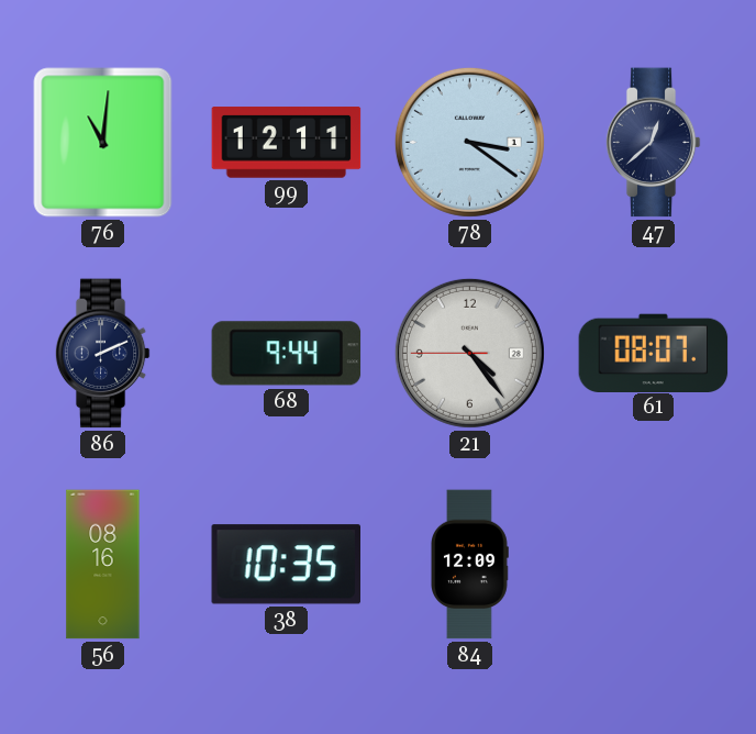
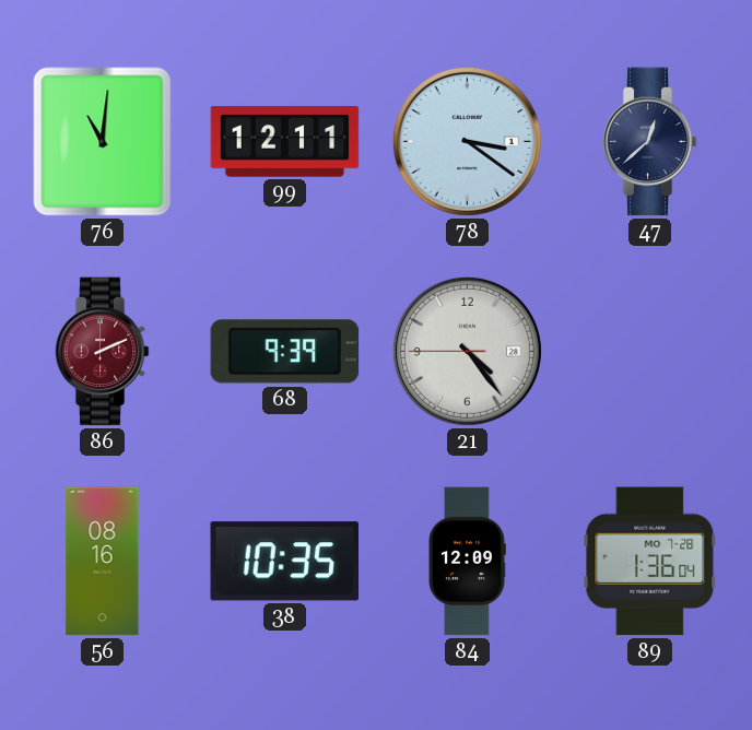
86 dial: navy -> burgundy
68: 9:44 -> 9:39
61: 08:07 -> none
89: none -> 1:36
